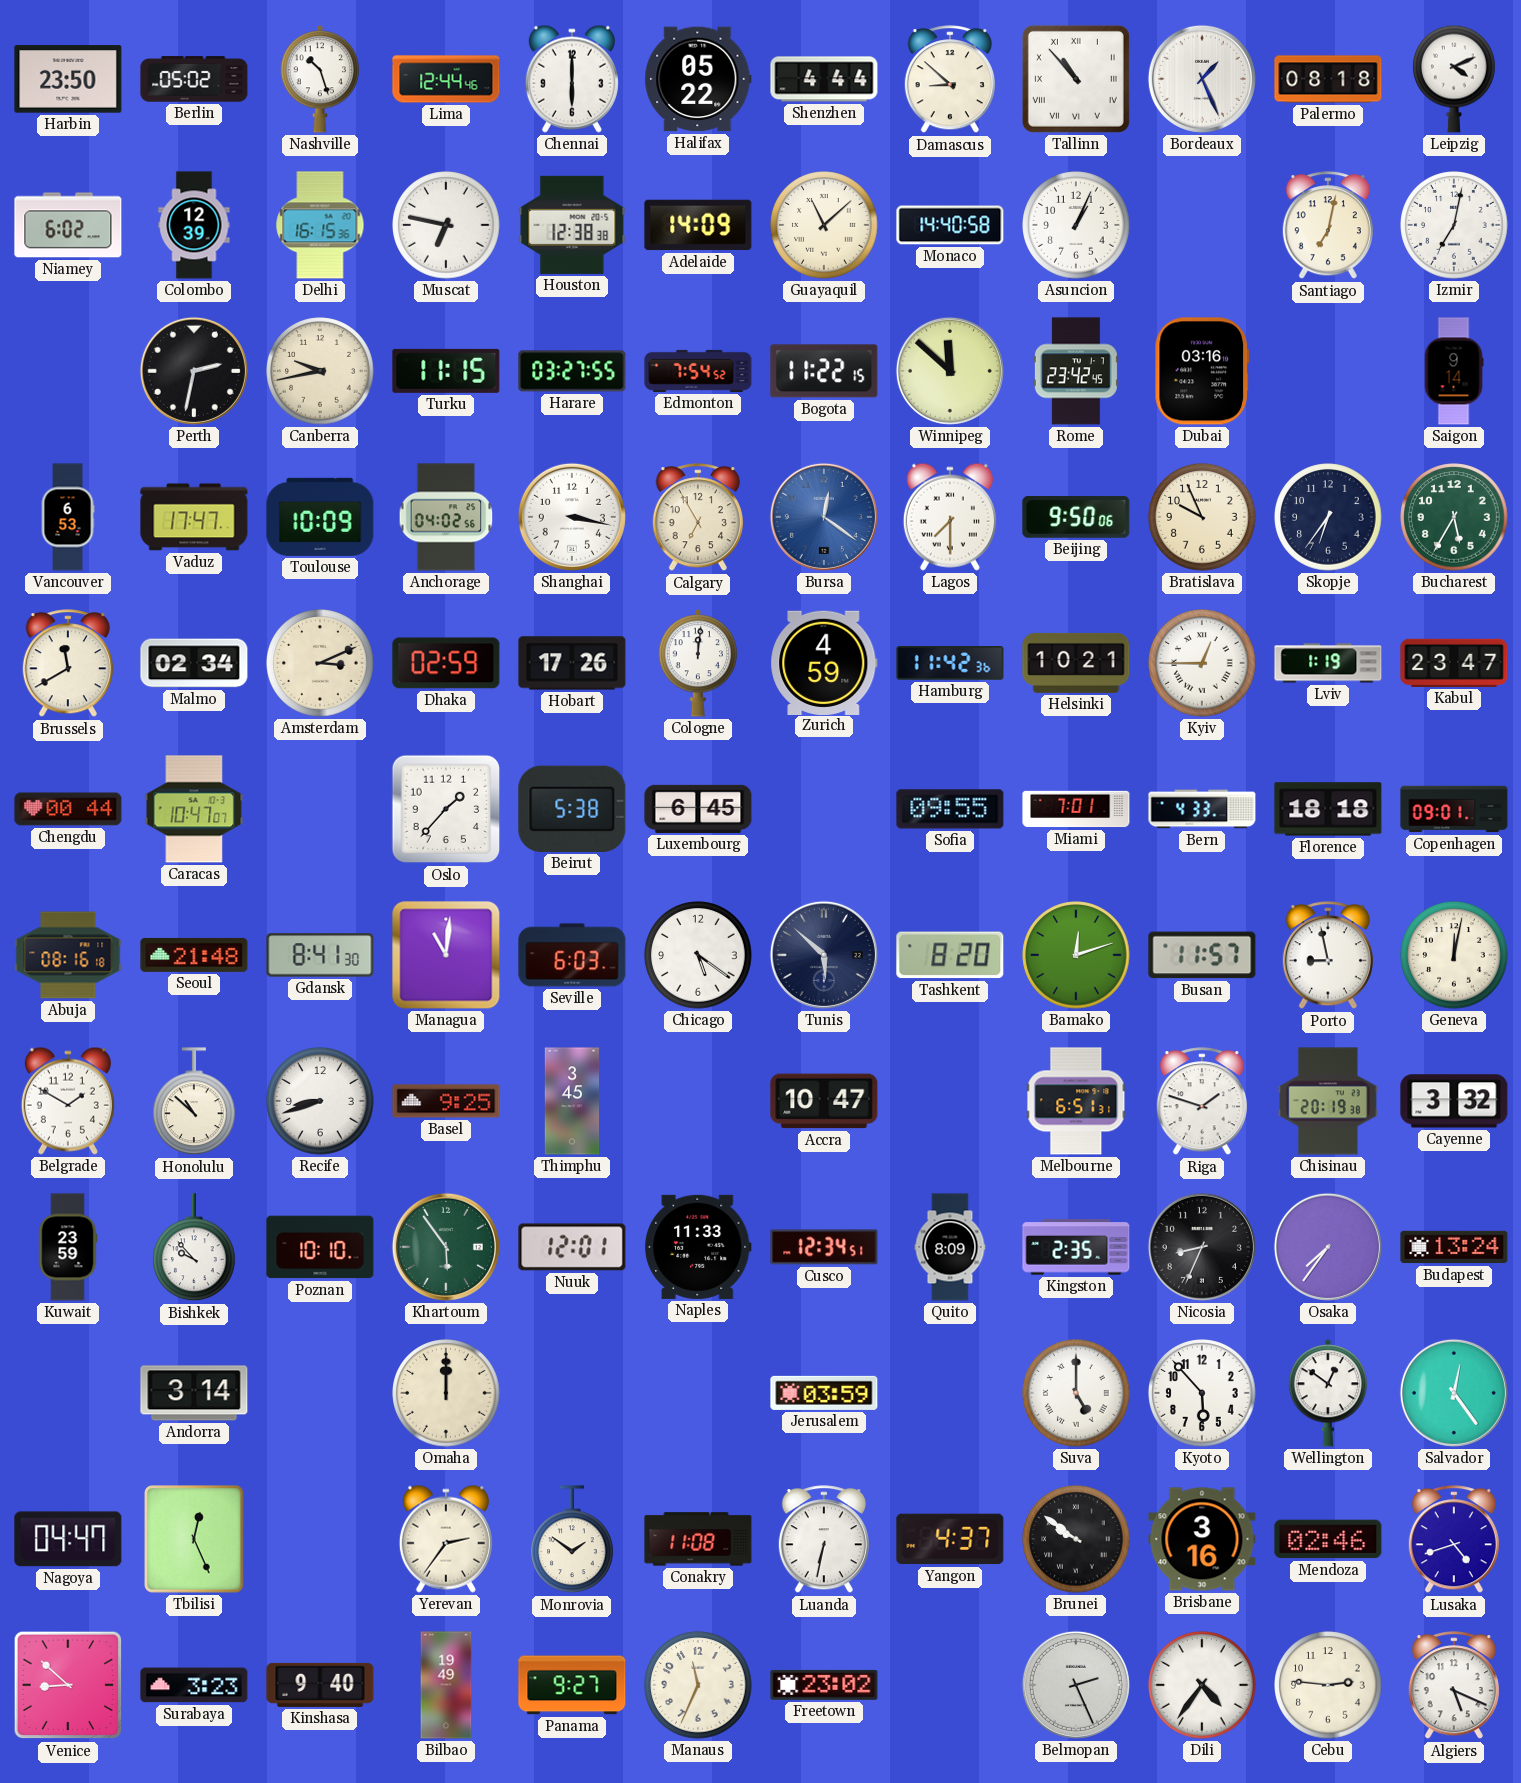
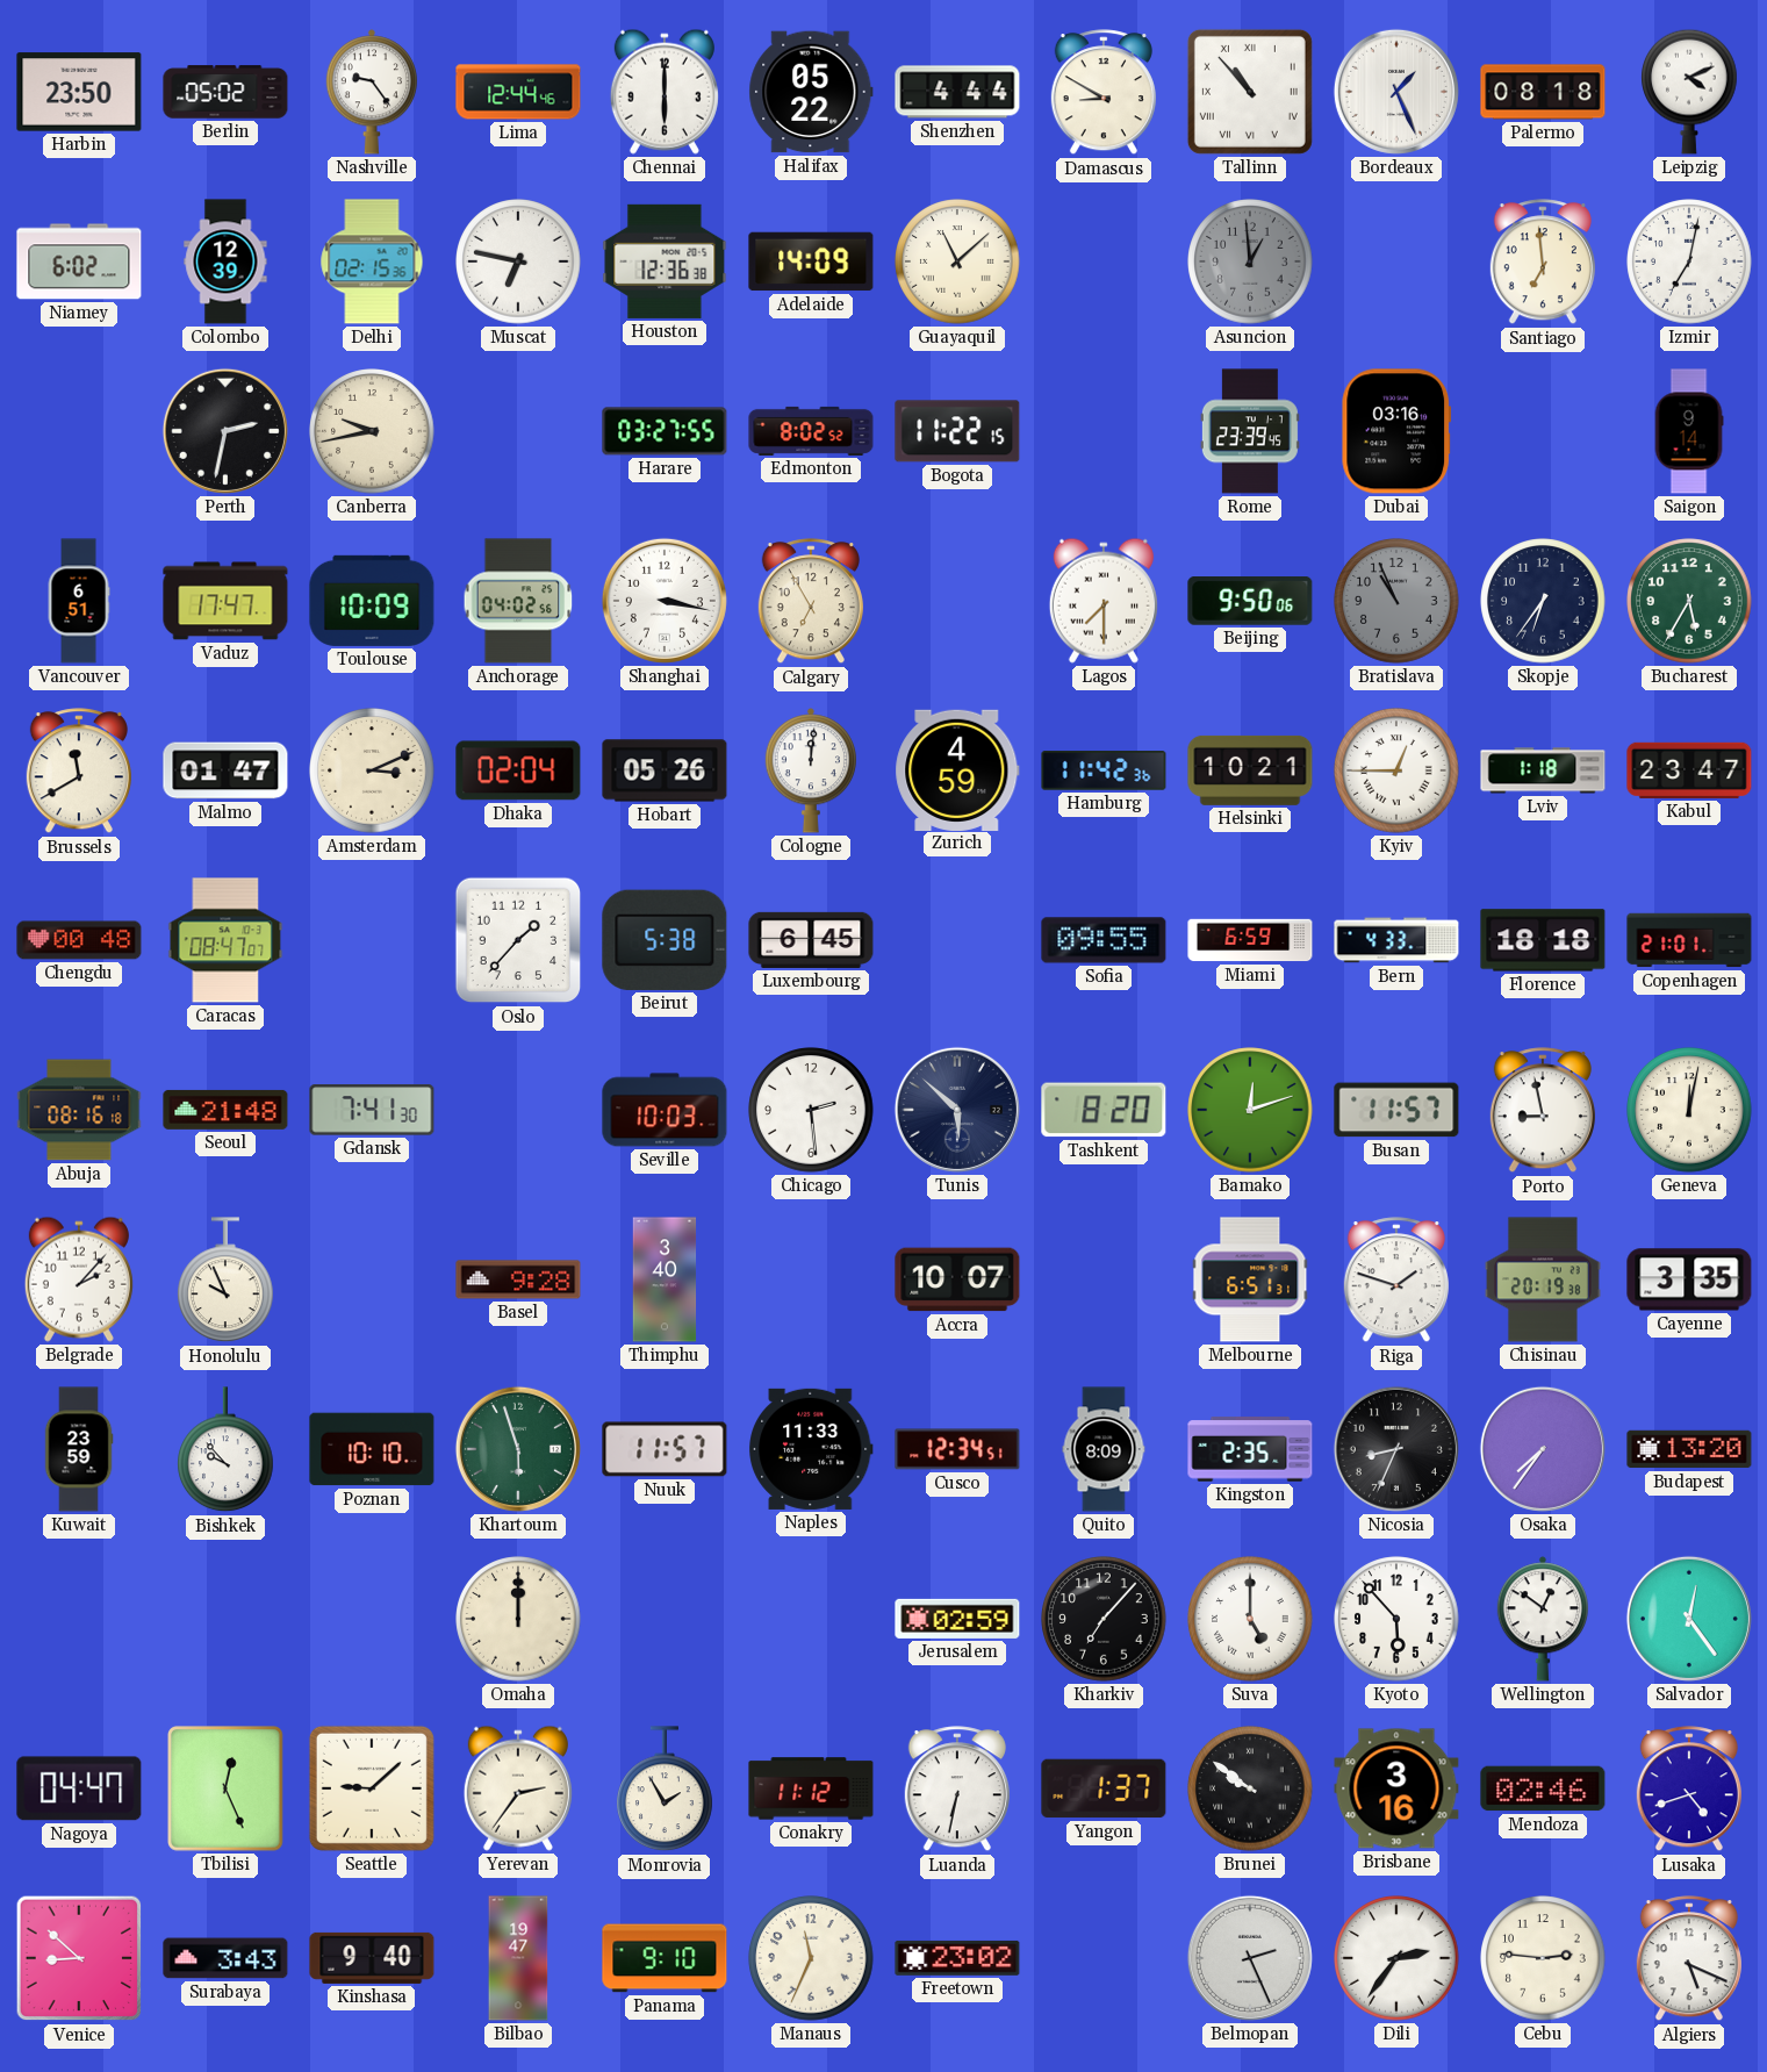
Nashville: 10:27 -> 9:24
Damascus: 8:52 -> 8:50
Delhi: 16:15 -> 02:15
Houston: 12:38 -> 12:36
Monaco: 14:40 -> none
Asuncion: 1:04 -> 12:59
Asuncion dial: white -> grey
Santiago: 7:02 -> 6:59
Turku: 11:15 -> none
Edmonton: 7:54 -> 8:02
Winnipeg: 11:52 -> none
Rome: 23:42 -> 23:39
Vancouver: 6:53 -> 6:51
Bursa: 12:21 -> none
Bratislava: 9:56 -> 10:56
Bratislava dial: cream -> grey
Malmo: 02:34 -> 01:47
Dhaka: 02:59 -> 02:04
Hobart: 17:26 -> 05:26
Lviv: 1:19 -> 1:18
Chengdu: 00:44 -> 00:48
Caracas: 10:47 -> 08:47
Miami: 7:01 -> 6:59
Copenhagen: 09:01 -> 21:01
Gdansk: 8:41 -> 7:41
Managua: 11:01 -> none
Seville: 6:03 -> 10:03
Chicago: 5:21 -> 2:29
Belgrade: 1:50 -> 2:07
Honolulu: 10:52 -> 9:56
Recife: 8:42 -> none
Basel: 9:25 -> 9:28
Thimphu: 3:45 -> 3:40
Accra: 10:47 -> 10:07
Cayenne: 3:32 -> 3:35
Khartoum: 5:54 -> 5:57
Nuuk: 12:01 -> 11:57
Budapest: 13:24 -> 13:20
Andorra: 3:14 -> none
Jerusalem: 03:59 -> 02:59
Kharkiv: none -> 7:07
Seattle: none -> 9:08
Monrovia: 1:51 -> 1:55
Conakry: 11:08 -> 11:12
Yangon: 4:37 -> 1:37
Surabaya: 3:23 -> 3:43
Bilbao: 19:49 -> 19:47
Panama: 9:27 -> 9:10
Dili: 4:36 -> 2:36
